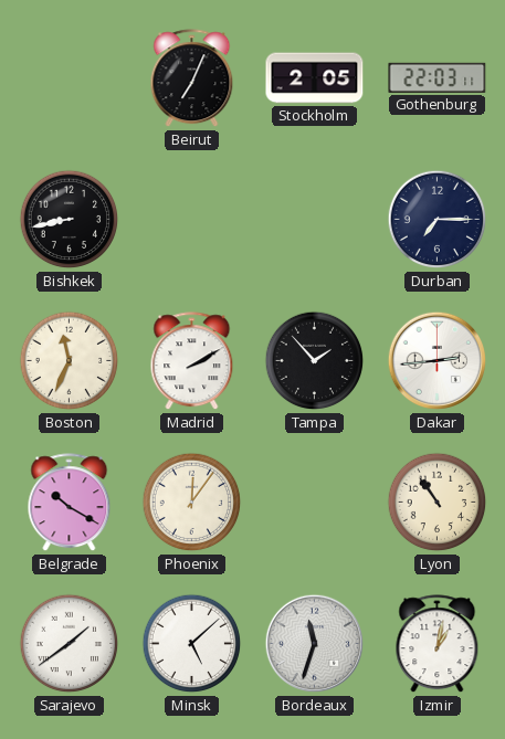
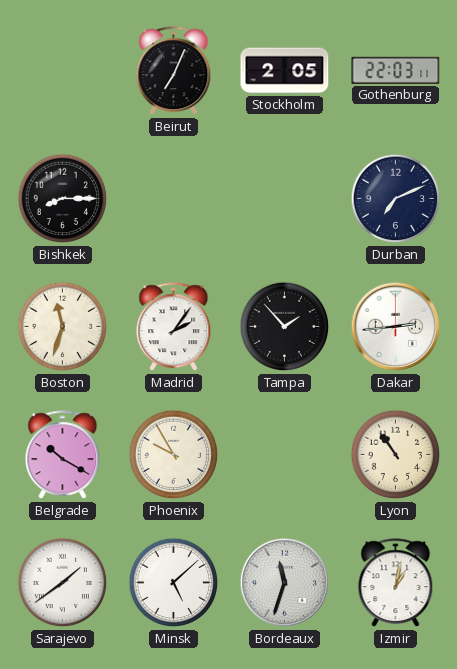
Bishkek: 8:43 -> 8:15
Durban: 7:15 -> 7:11
Boston: 11:34 -> 11:33
Madrid: 2:10 -> 2:06
Phoenix: 12:06 -> 9:55
